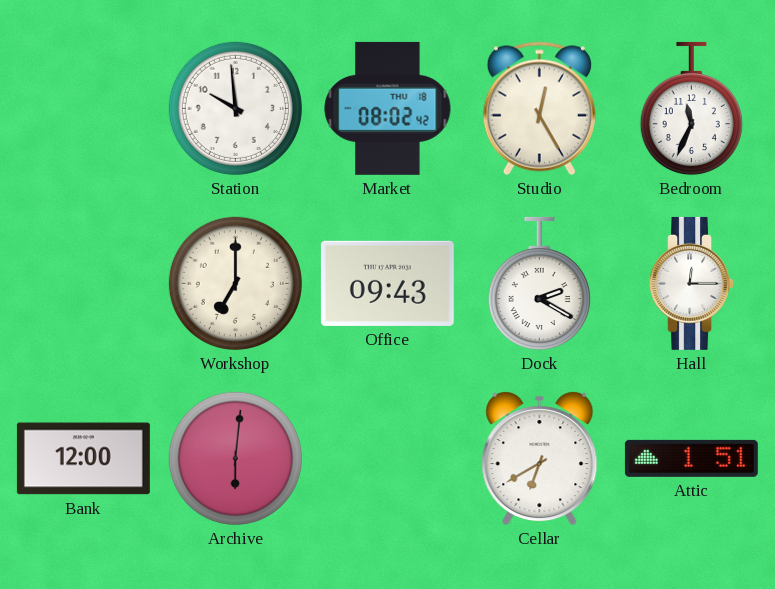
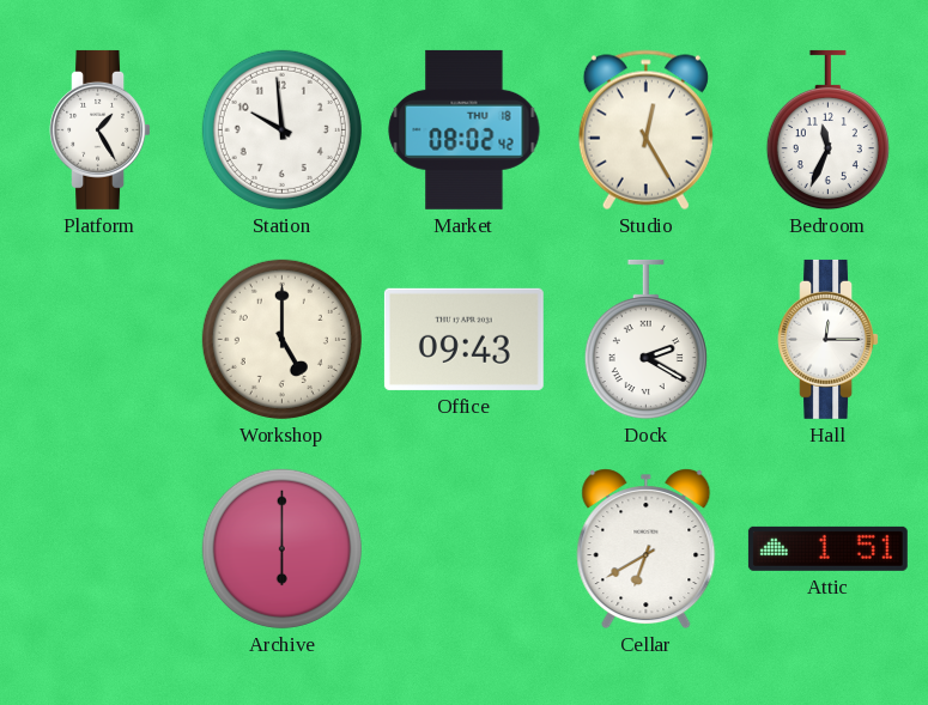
Platform: none -> 1:25
Workshop: 7:00 -> 5:00
Bank: 12:00 -> none
Archive: 6:01 -> 6:00
